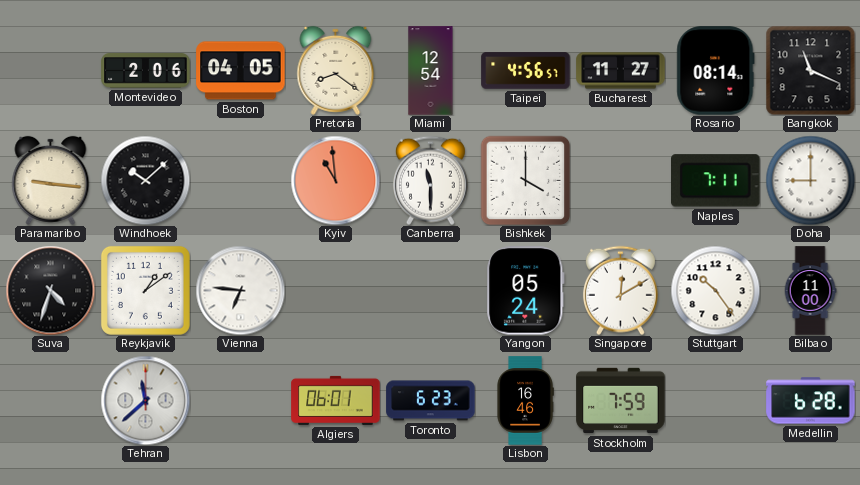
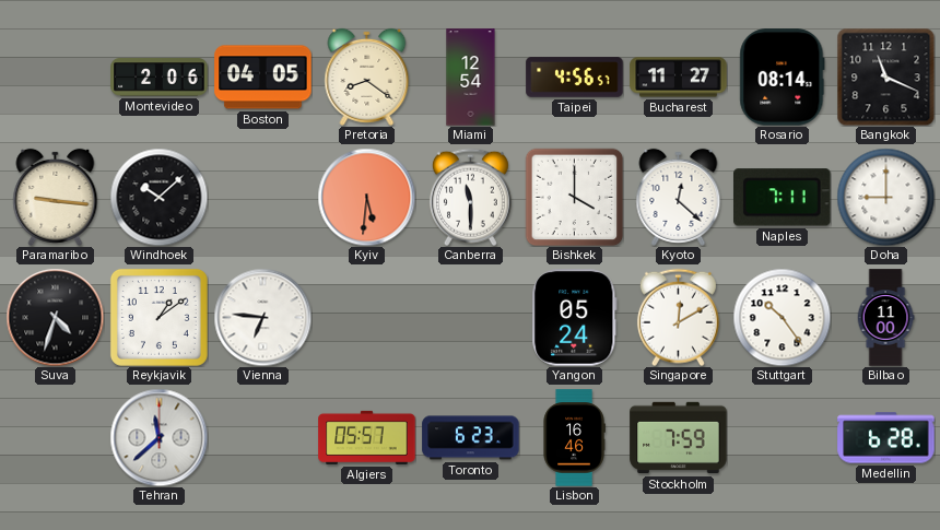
Kyiv: 10:59 -> 5:31
Kyoto: none -> 12:22
Algiers: 06:01 -> 05:57
